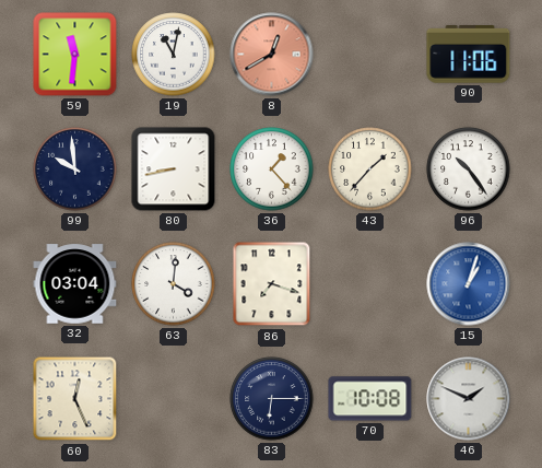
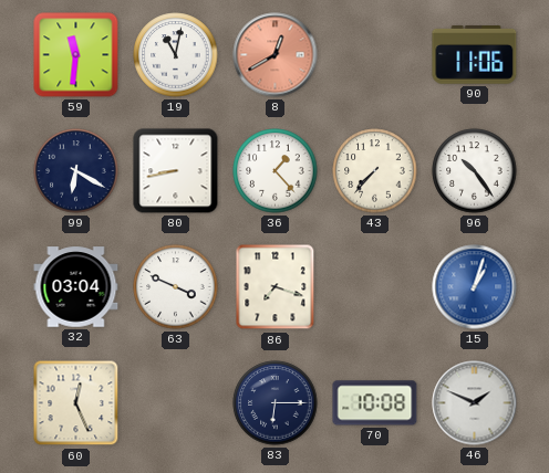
99: 9:59 -> 6:20
43: 1:37 -> 7:37
63: 4:01 -> 3:49
